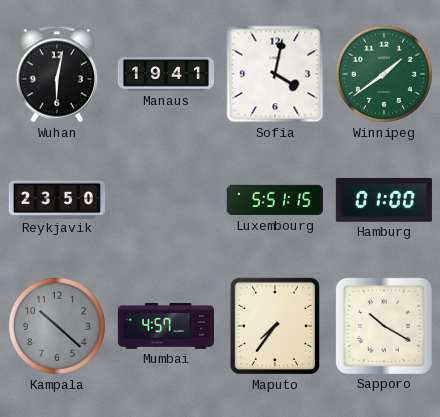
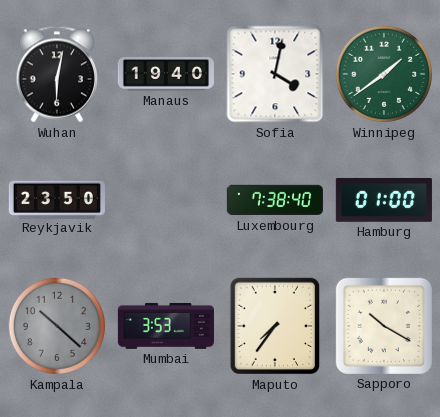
Manaus: 19:41 -> 19:40
Luxembourg: 5:51 -> 7:38
Mumbai: 4:57 -> 3:53
